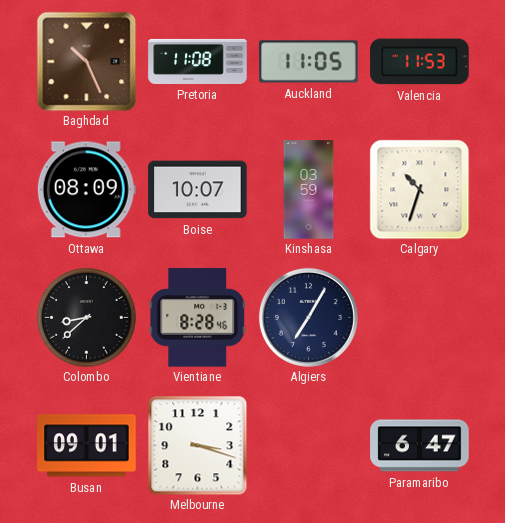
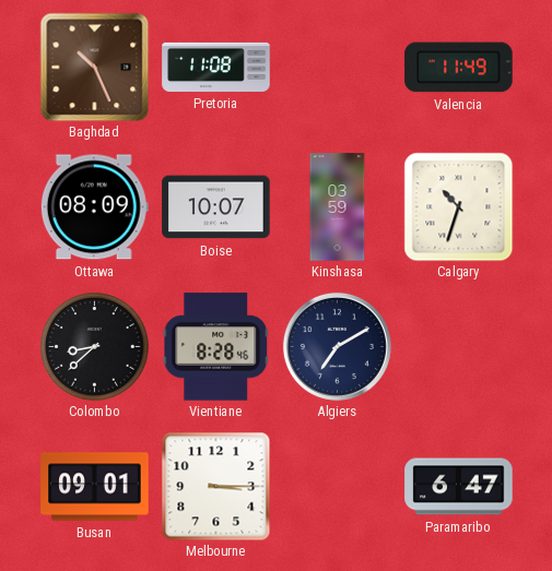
Auckland: 11:05 -> none
Valencia: 11:53 -> 11:49
Algiers: 7:05 -> 7:10
Melbourne: 3:18 -> 3:15
